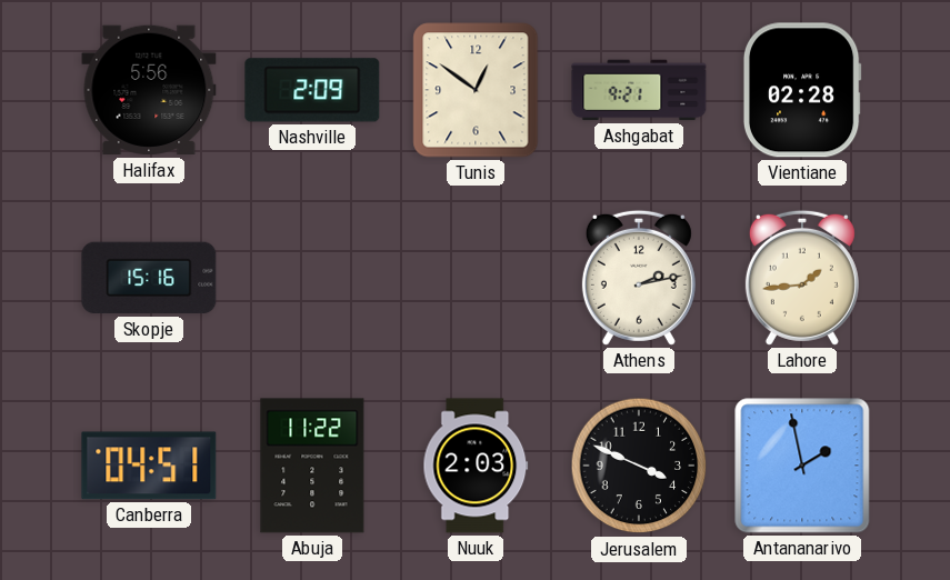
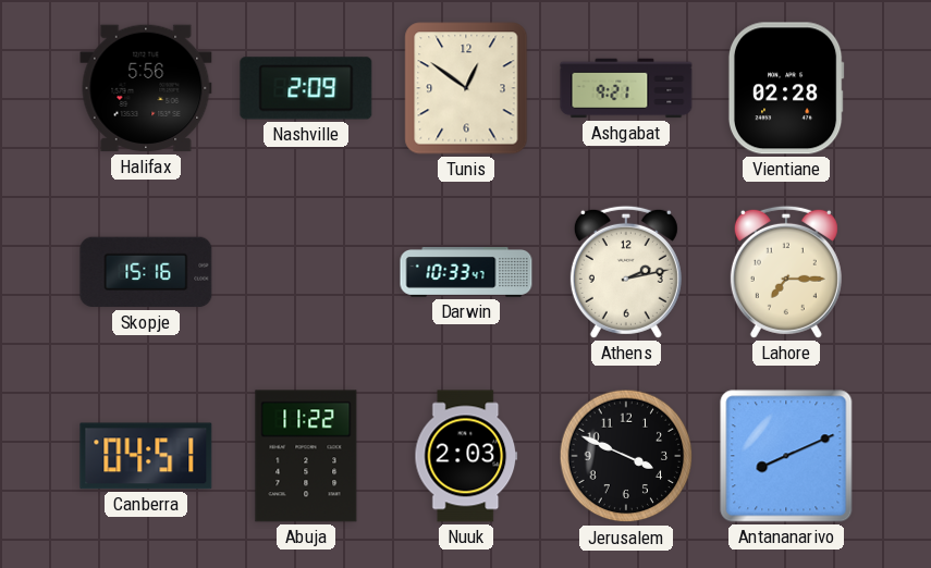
Darwin: none -> 10:33
Lahore: 1:44 -> 7:15
Antananarivo: 1:58 -> 8:11
